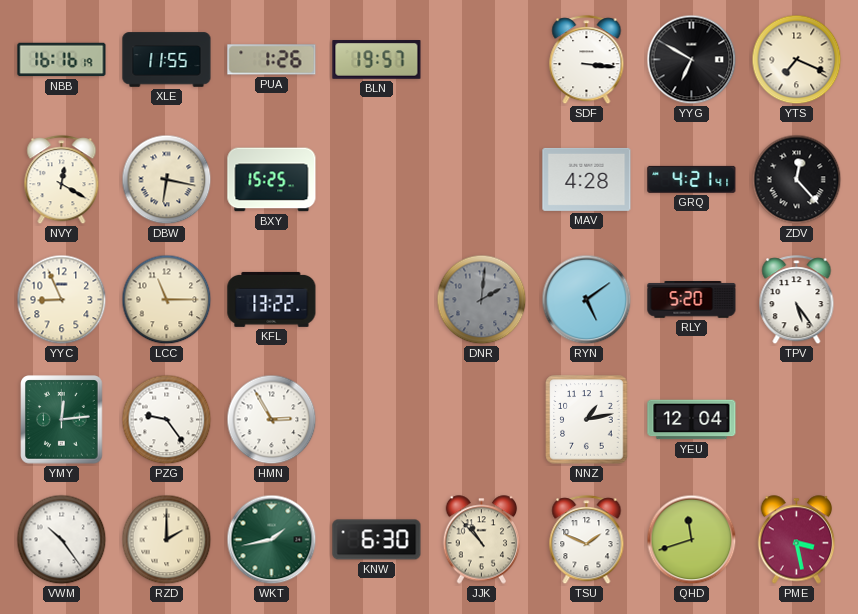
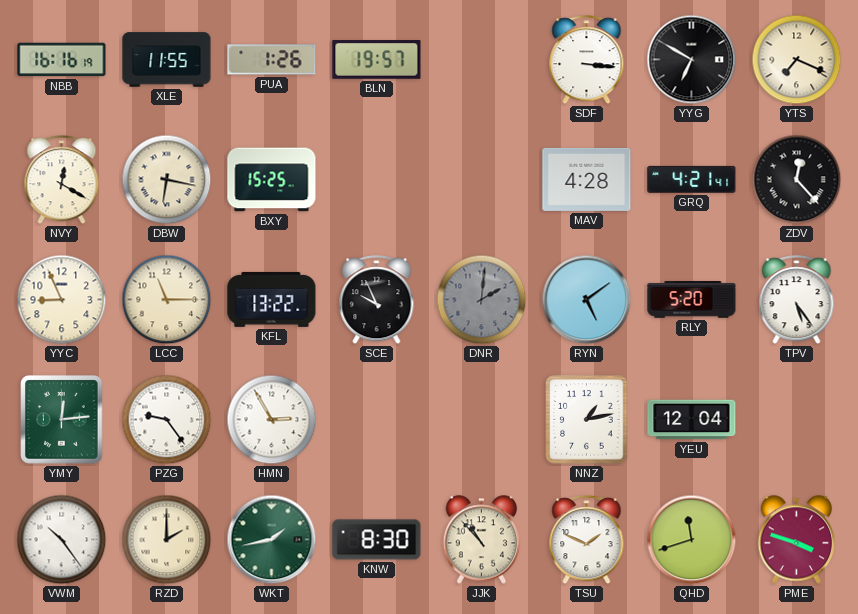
SCE: none -> 9:56
KNW: 6:30 -> 8:30
PME: 3:28 -> 3:48
